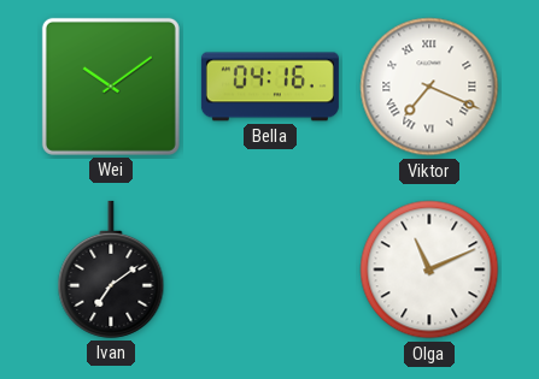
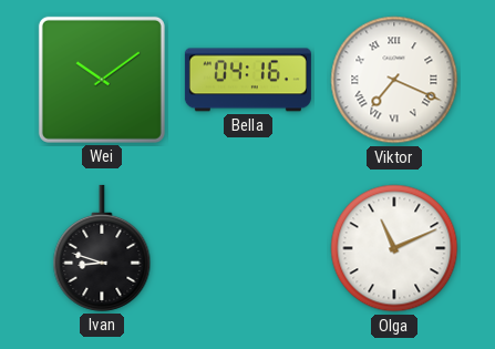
Ivan: 7:09 -> 8:48
